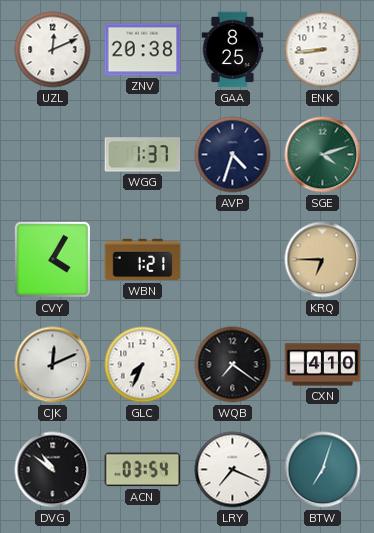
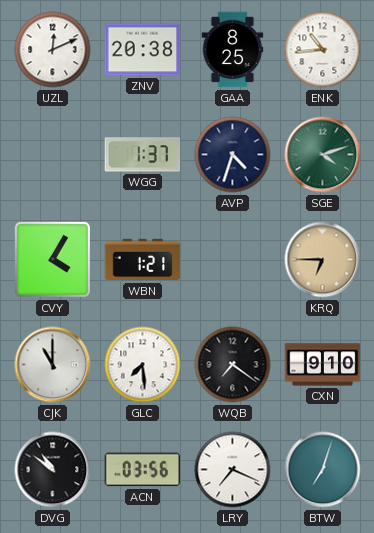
ENK: 8:44 -> 10:44
CJK: 12:11 -> 11:00
GLC: 7:34 -> 7:29
CXN: 4:10 -> 9:10
ACN: 03:54 -> 03:56
